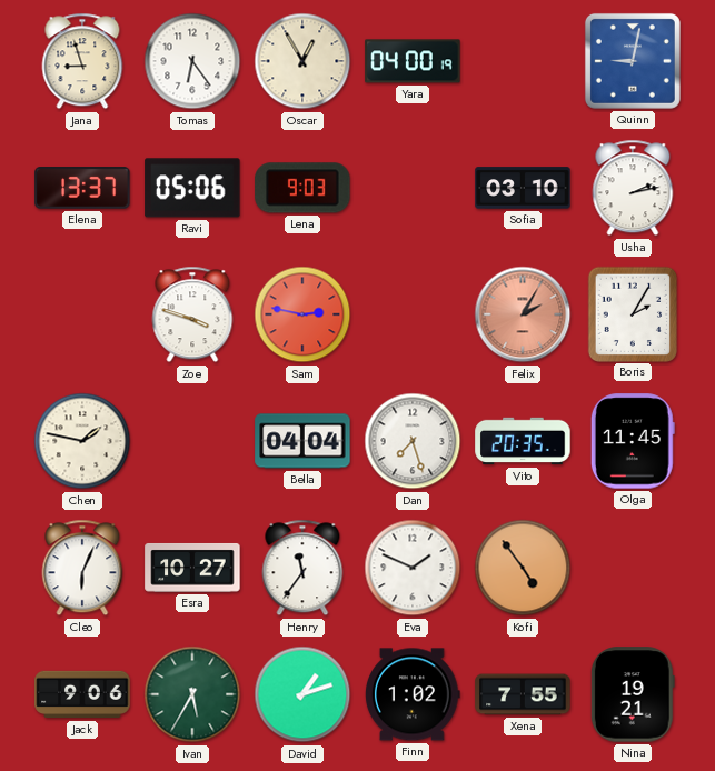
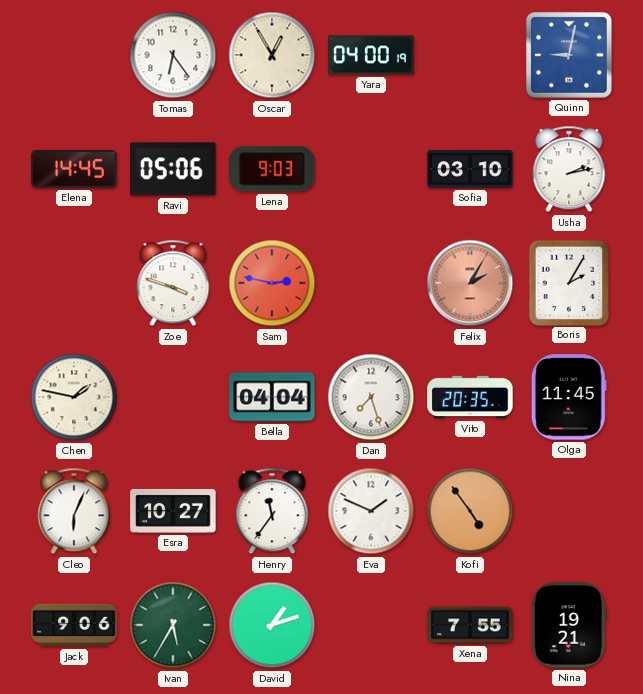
Jana: 8:57 -> none
Elena: 13:37 -> 14:45
Finn: 1:02 -> none
